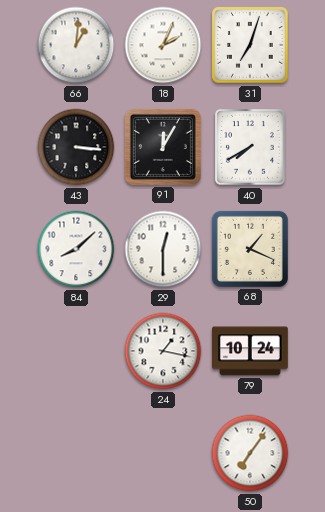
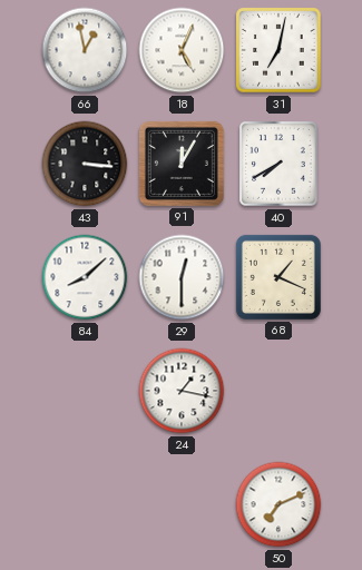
66: 1:01 -> 12:58
18: 2:04 -> 5:04
31: 7:03 -> 7:02
79: 10:24 -> none
50: 7:06 -> 7:11
